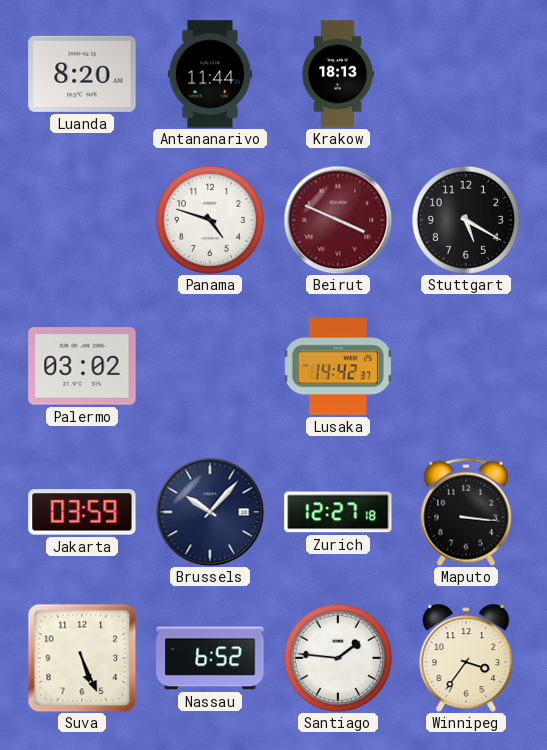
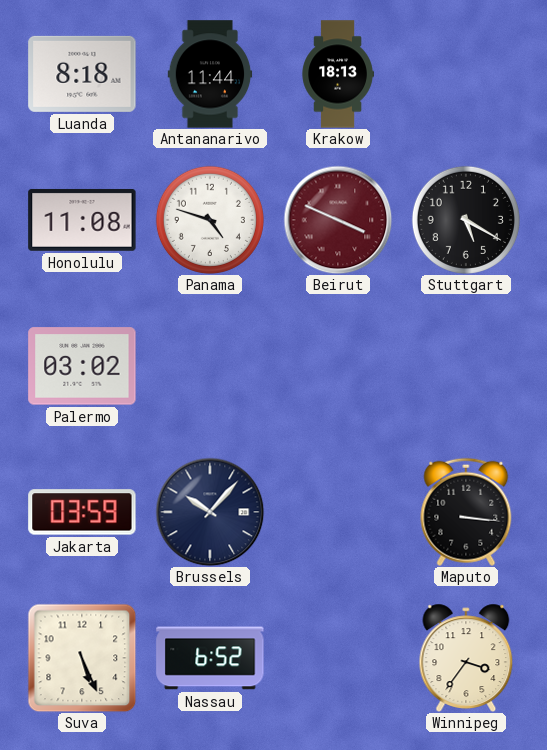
Luanda: 8:20 -> 8:18
Honolulu: none -> 11:08
Lusaka: 14:42 -> none
Zurich: 12:27 -> none
Santiago: 1:46 -> none
